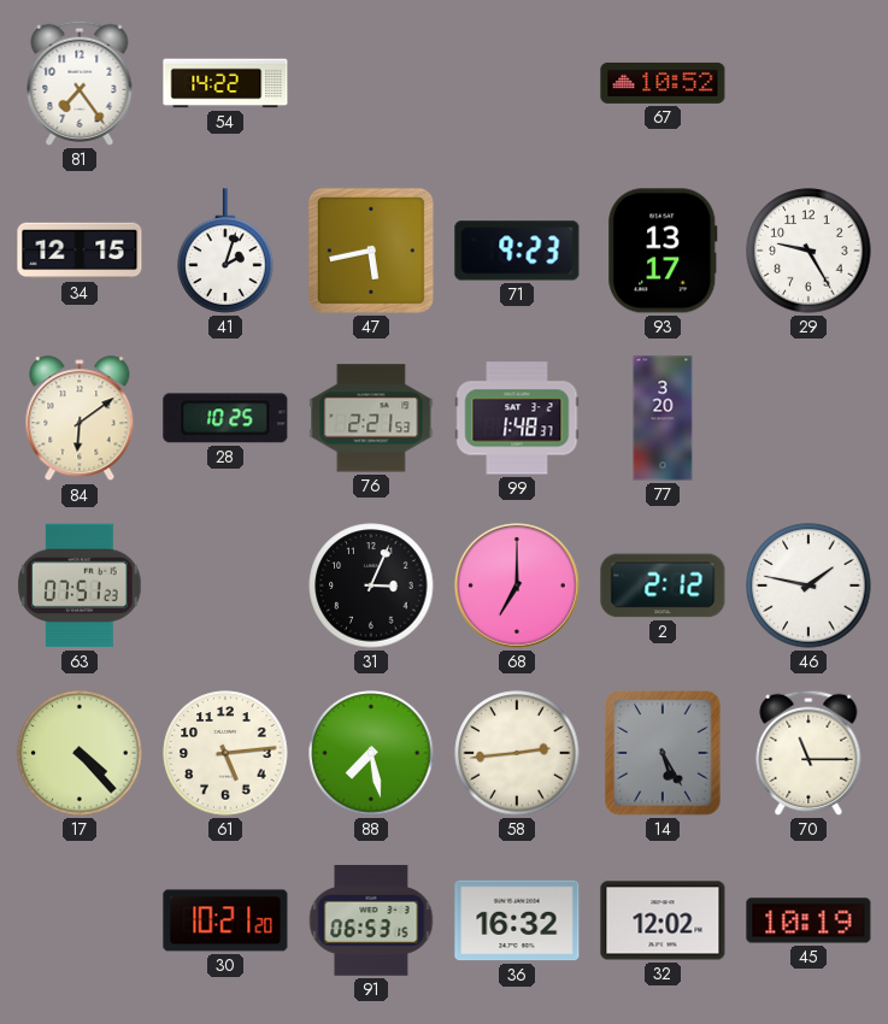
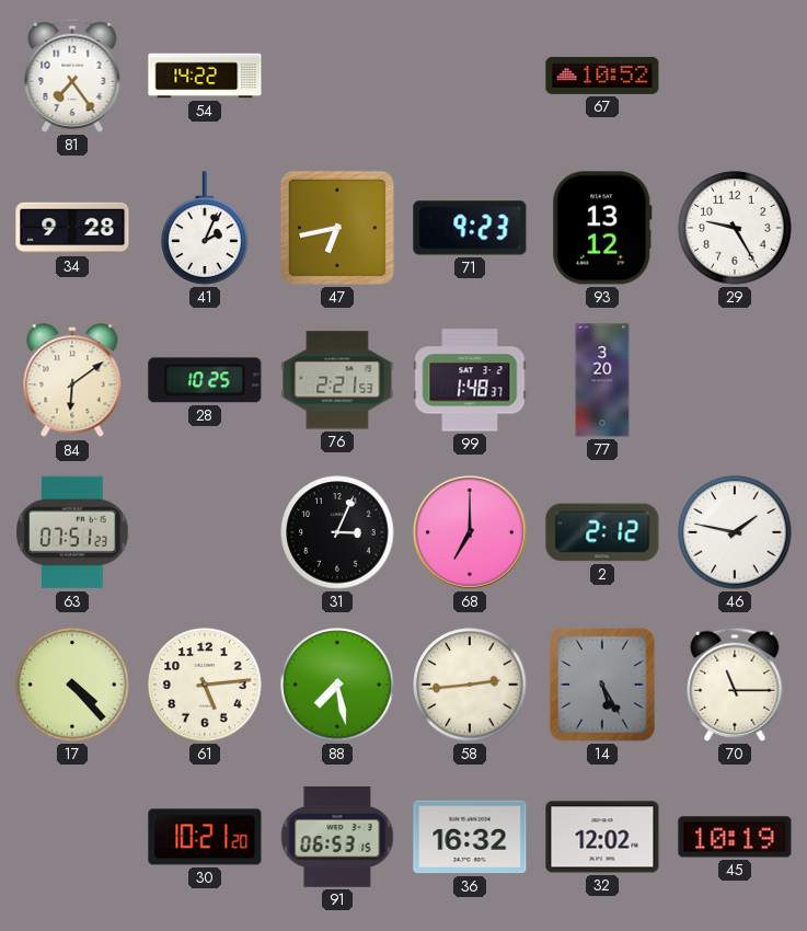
34: 12:15 -> 9:28
41: 2:03 -> 2:04
47: 5:43 -> 6:43
93: 13:17 -> 13:12
